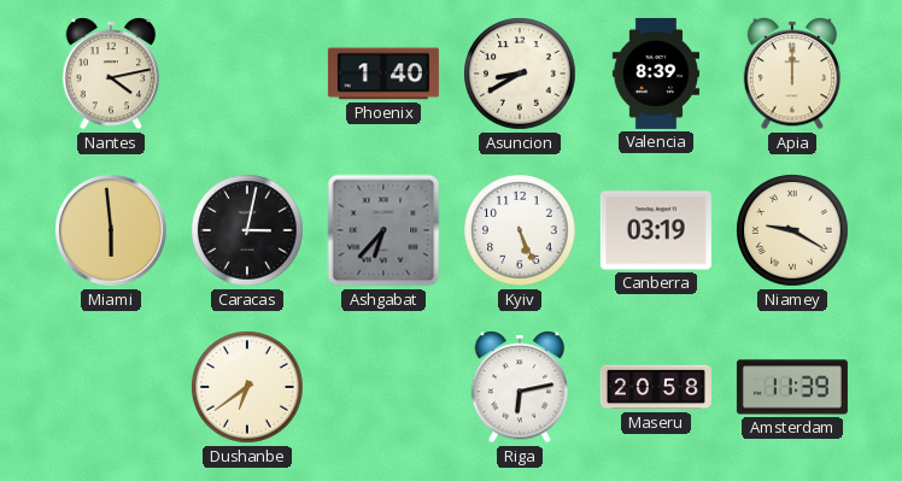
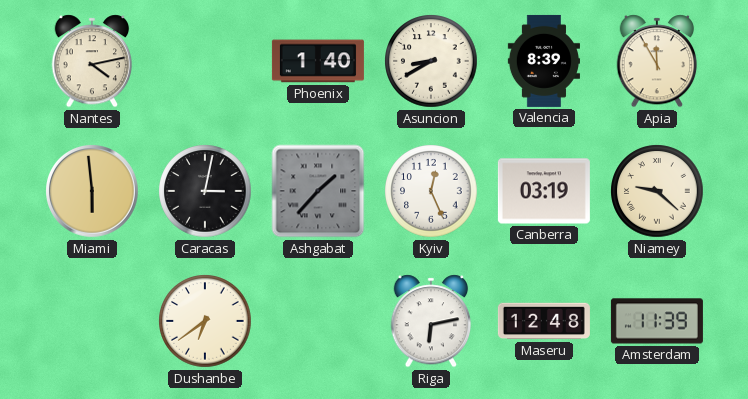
Apia: 12:00 -> 11:55
Ashgabat: 6:37 -> 1:37
Kyiv: 5:26 -> 12:26
Niamey: 9:20 -> 9:22
Maseru: 20:58 -> 12:48
